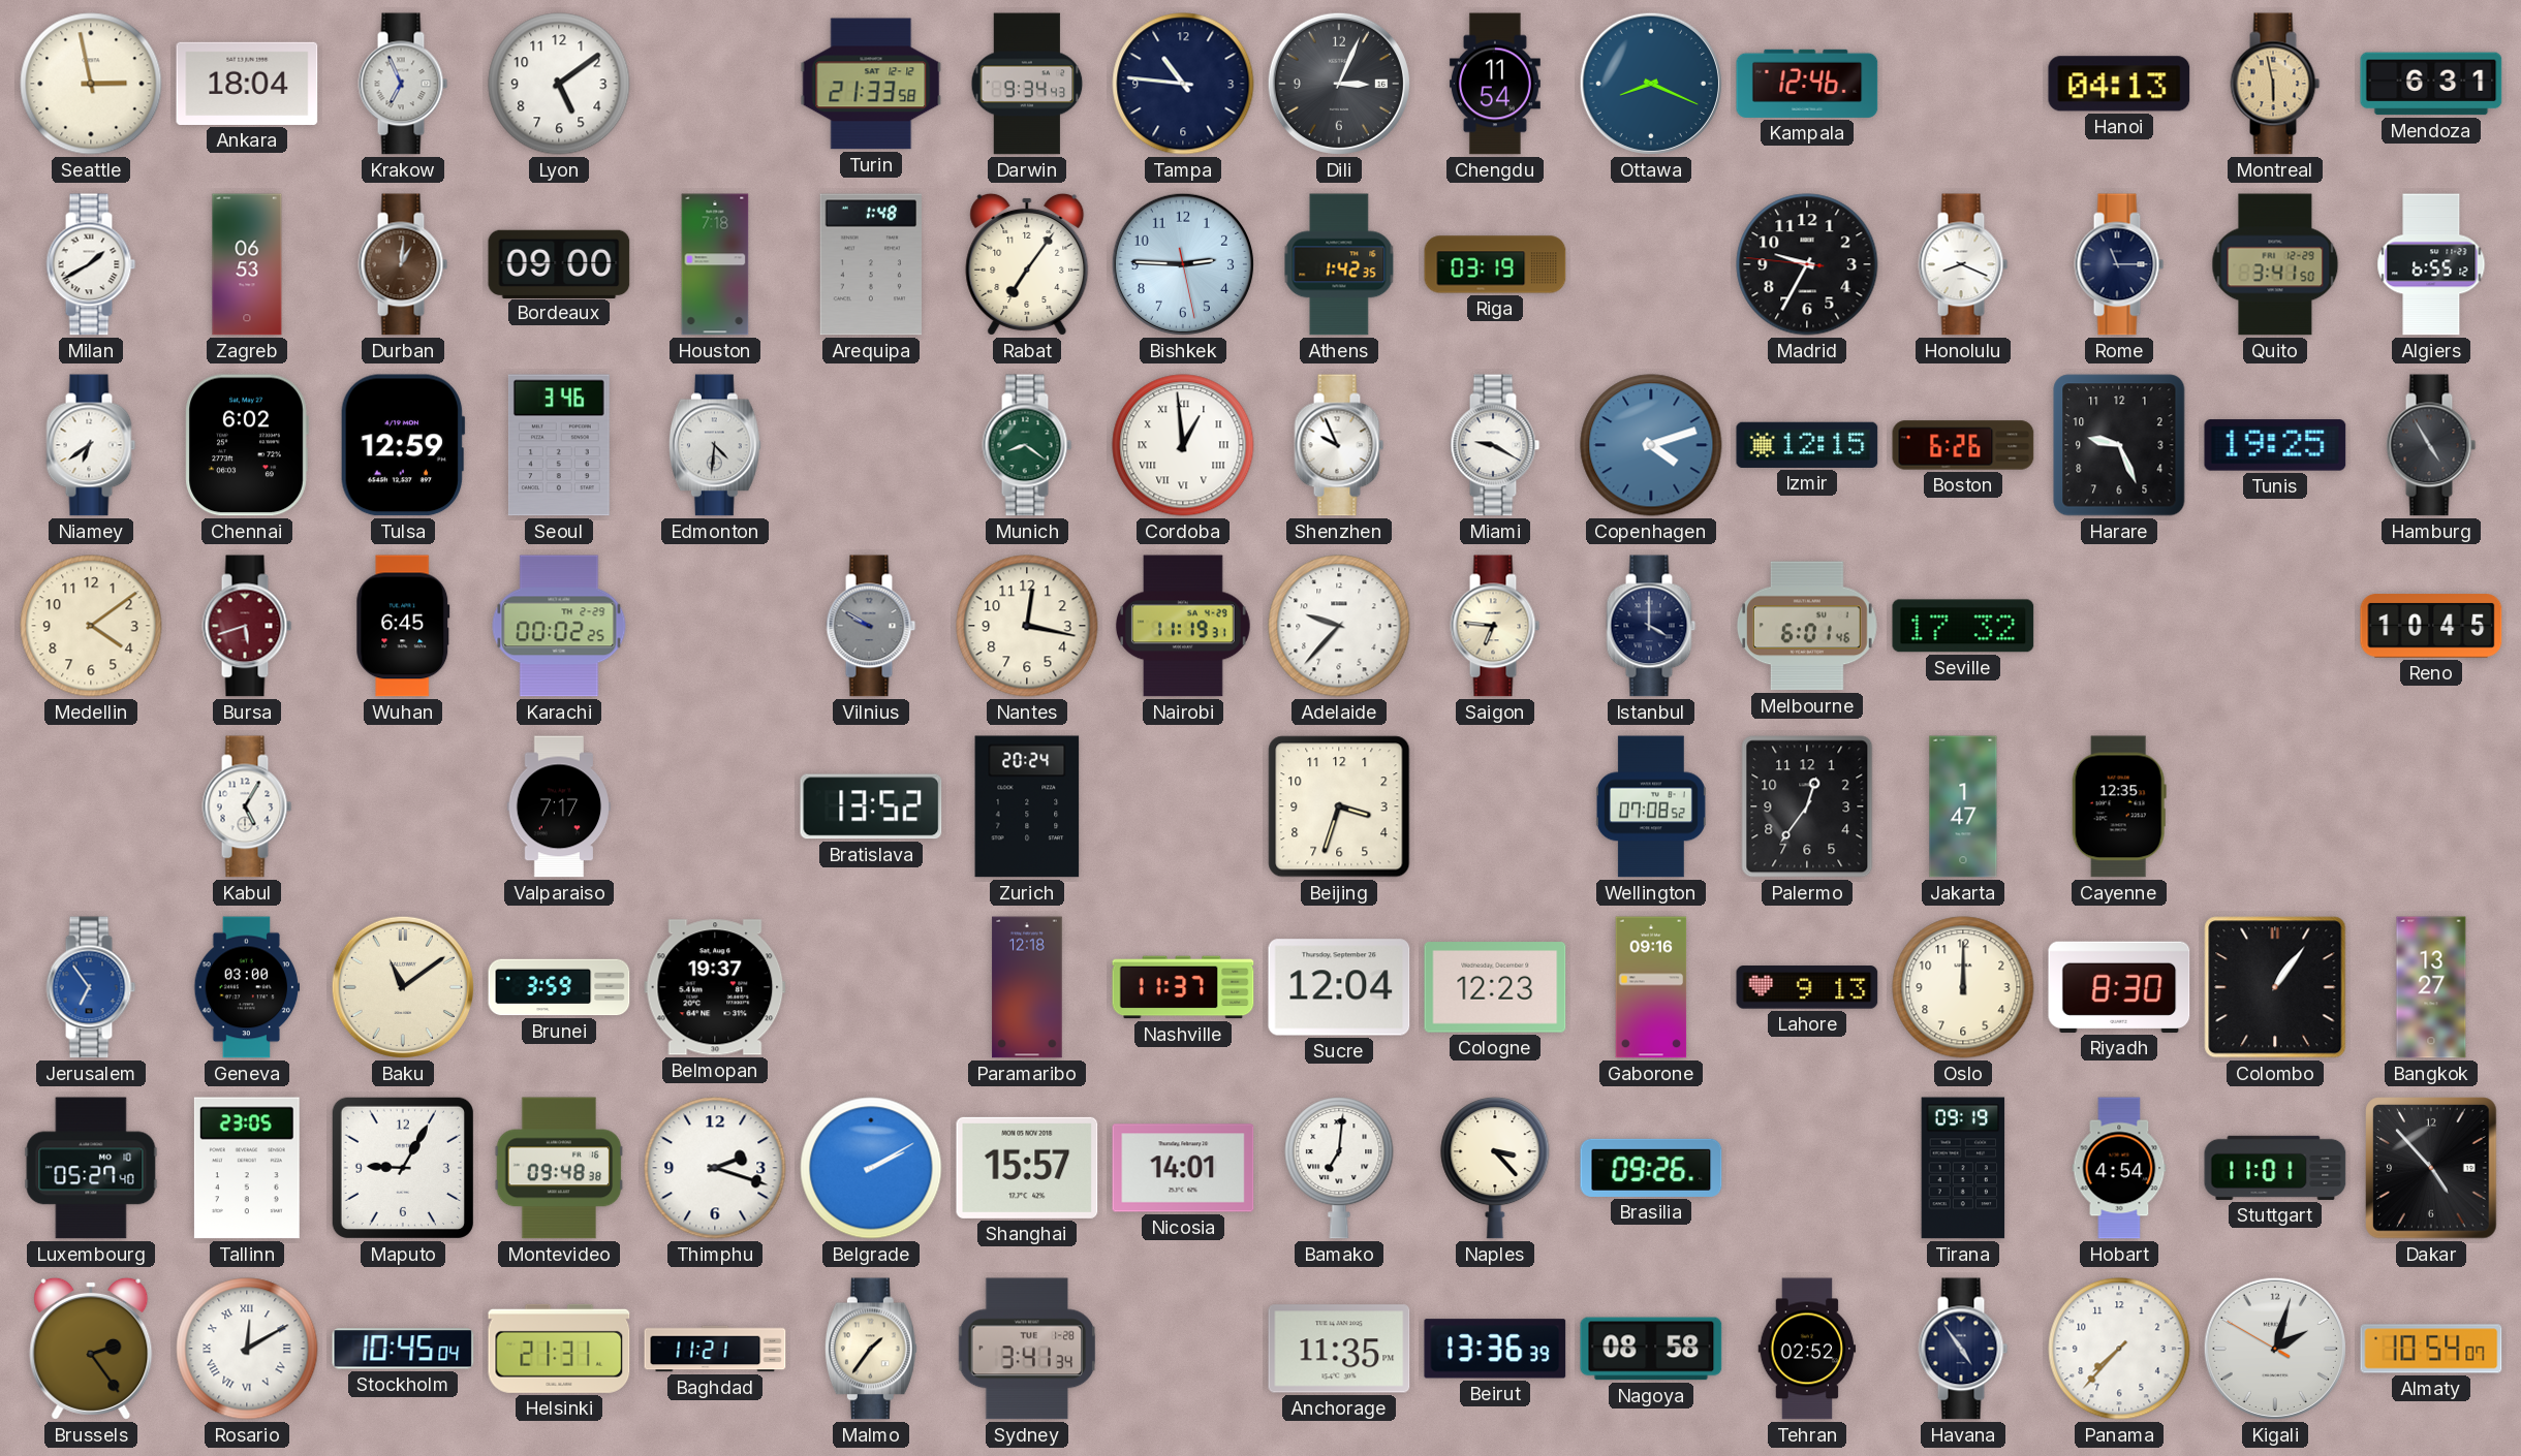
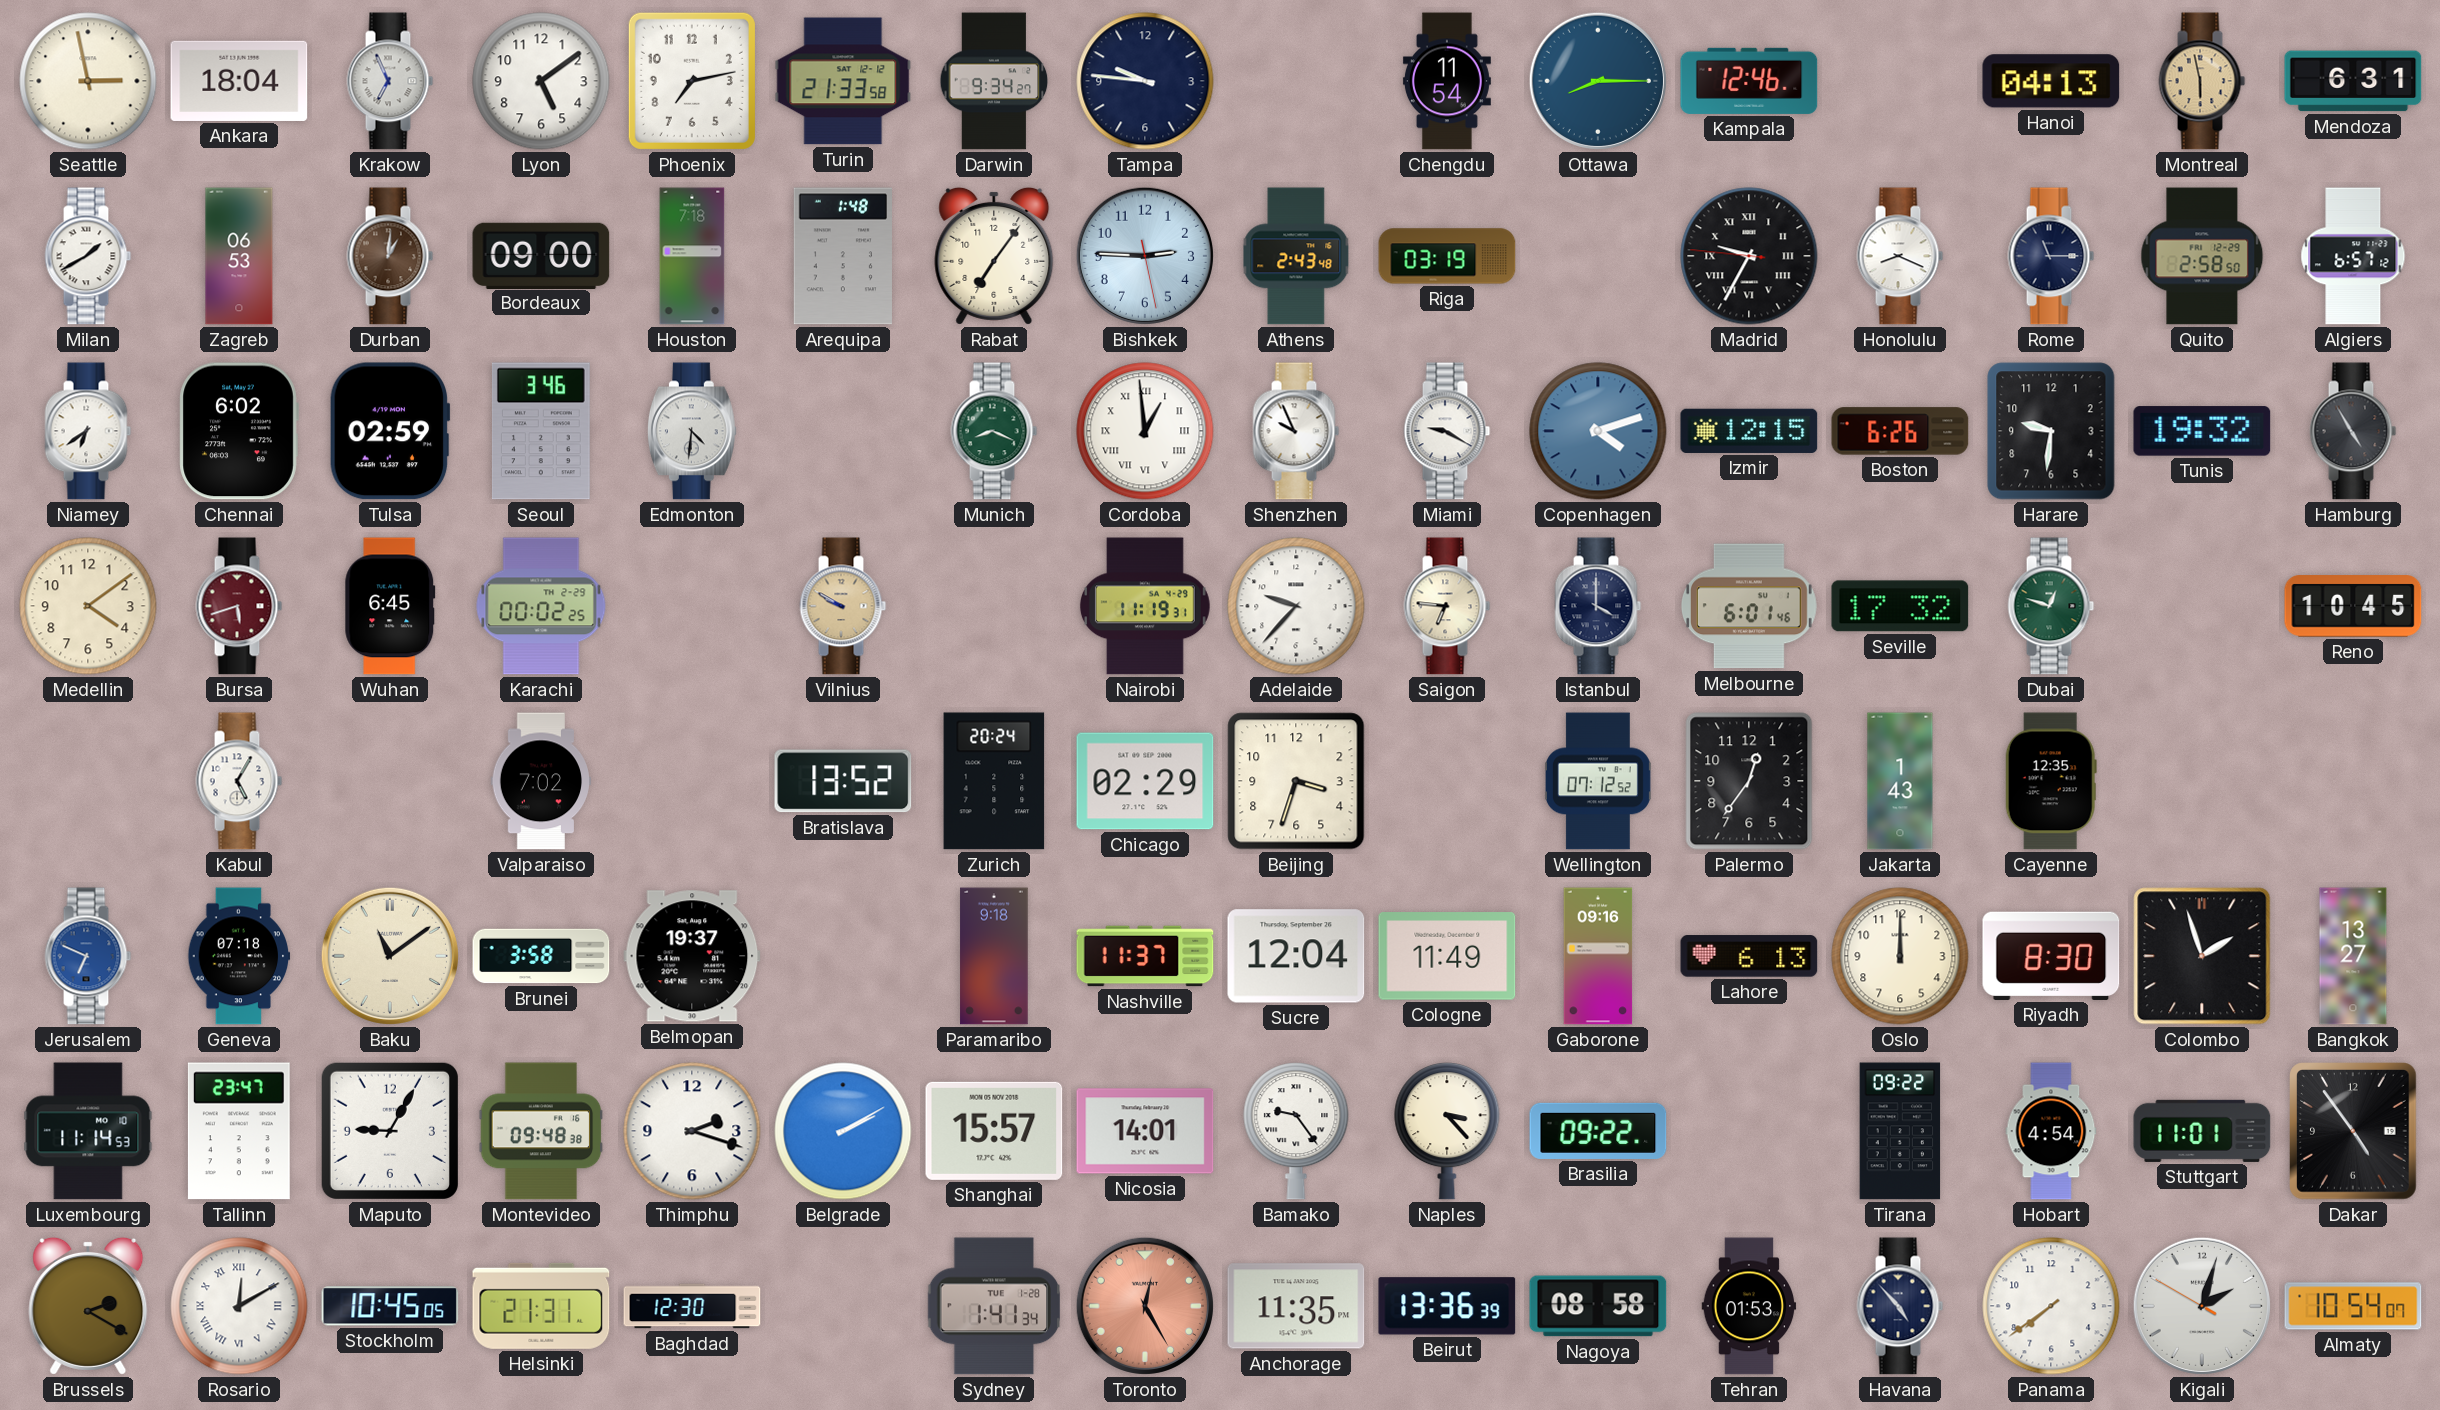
Phoenix: none -> 7:13
Darwin: 9:34:43 -> 9:34:27
Tampa: 10:46 -> 9:46
Dili: 3:04 -> none
Ottawa: 8:19 -> 8:15
Athens: 1:42 -> 2:43
Madrid numerals: Arabic -> Roman
Quito: 3:41 -> 2:58
Algiers: 6:55 -> 6:57
Tulsa: 12:59 -> 02:59
Munich: 8:21 -> 8:19
Harare: 9:26 -> 9:31
Tunis: 19:25 -> 19:32
Vilnius dial: grey -> champagne
Nantes: 12:17 -> none
Dubai: none -> 12:48
Valparaiso: 7:17 -> 7:02
Chicago: none -> 02:29
Wellington: 07:08 -> 07:12
Jakarta: 1:47 -> 1:43
Jerusalem: 6:54 -> 6:49
Geneva: 03:00 -> 07:18
Brunei: 3:59 -> 3:58
Paramaribo: 12:18 -> 9:18
Cologne: 12:23 -> 11:49
Lahore: 9:13 -> 6:13
Colombo: 1:06 -> 1:57
Luxembourg: 05:27 -> 11:14
Tallinn: 23:05 -> 23:47
Bamako: 7:01 -> 9:24
Brasilia: 09:26 -> 09:22
Tirana: 09:19 -> 09:22
Dakar: 4:53 -> 4:54
Brussels: 2:24 -> 2:20
Stockholm: 10:45:04 -> 10:45:05
Baghdad: 11:21 -> 12:30
Malmo: 1:36 -> none
Sydney: 3:41 -> 1:41
Toronto: none -> 12:25
Tehran: 02:52 -> 01:53
Havana: 4:54 -> 4:53
Panama: 7:37 -> 7:39
